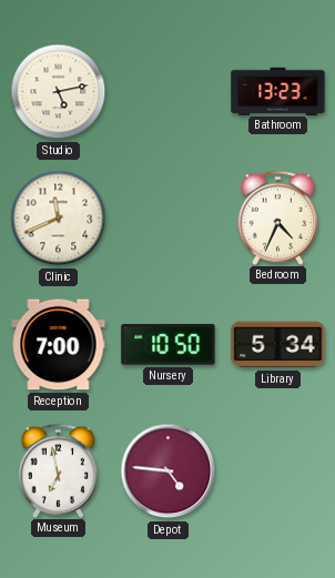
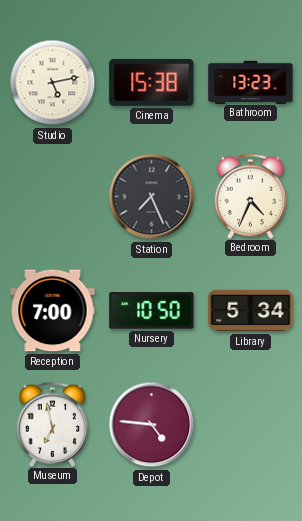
Cinema: none -> 15:38
Clinic: 11:41 -> none
Station: none -> 7:26
